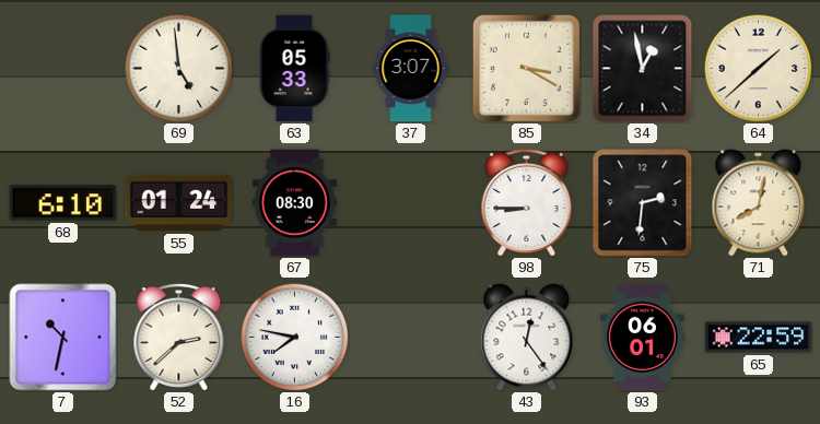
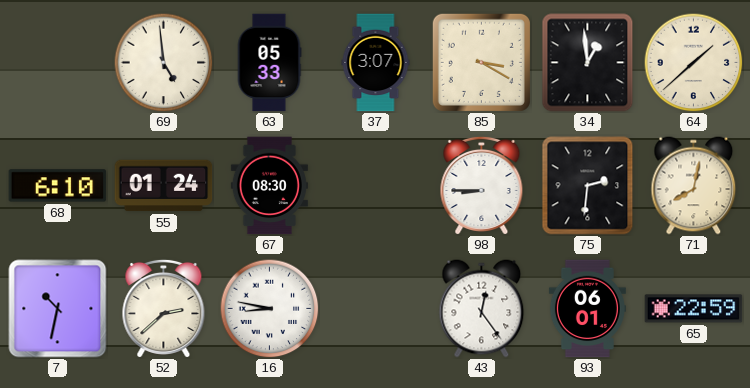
34: 12:58 -> 12:59
16: 7:47 -> 8:47
